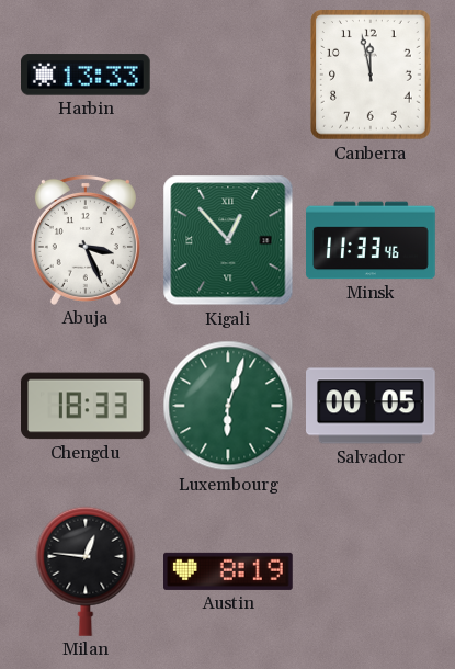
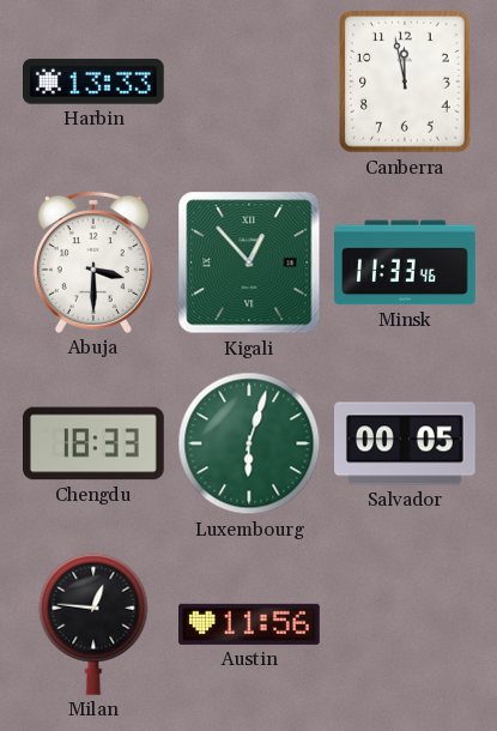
Abuja: 3:26 -> 3:30
Austin: 8:19 -> 11:56
